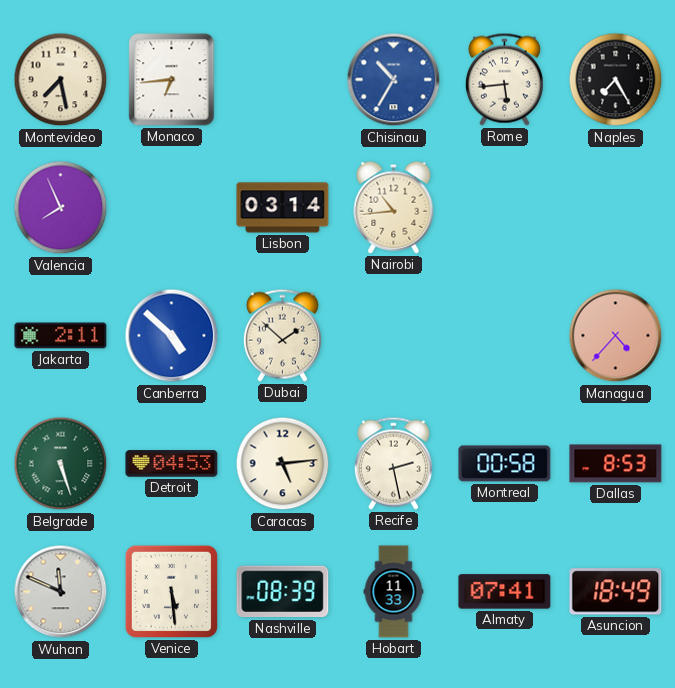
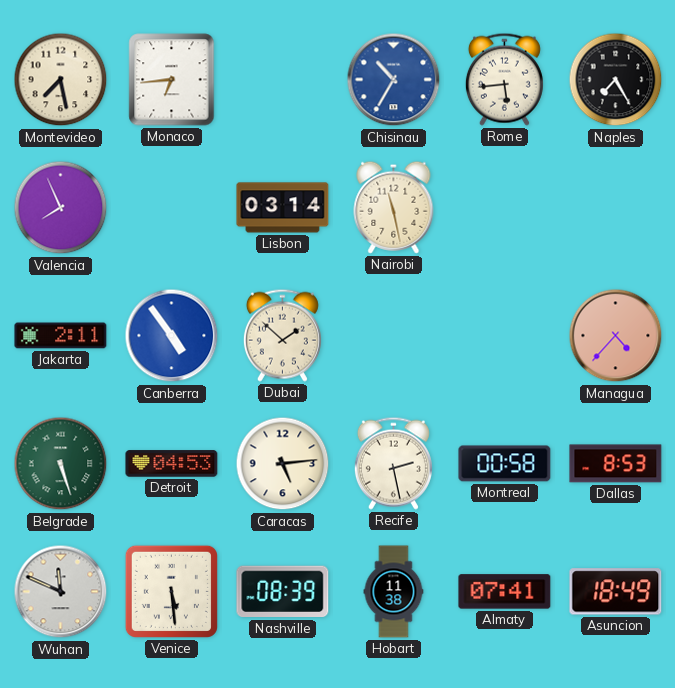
Nairobi: 10:44 -> 11:28
Canberra: 4:52 -> 4:54
Hobart: 11:33 -> 11:38
